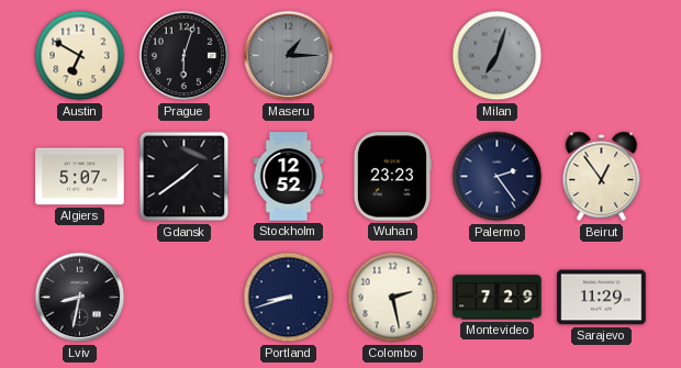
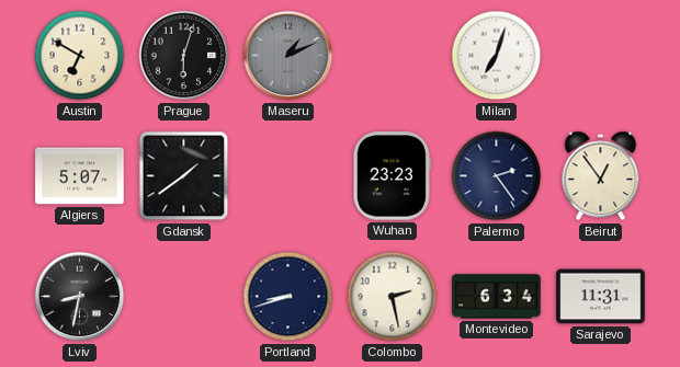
Maseru: 1:15 -> 1:11
Milan dial: grey -> white
Stockholm: 12:52 -> none
Montevideo: 7:29 -> 6:34
Sarajevo: 11:29 -> 11:31
